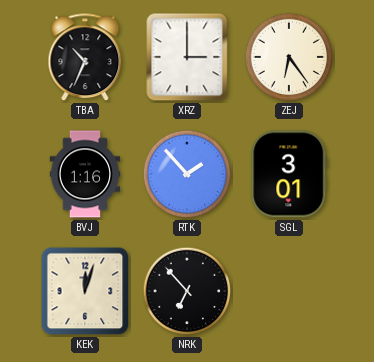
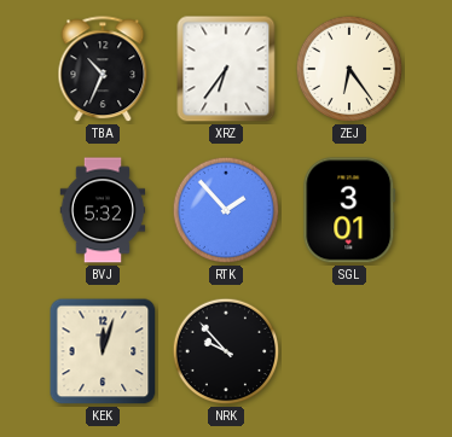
XRZ: 3:00 -> 6:36
BVJ: 1:16 -> 5:32
NRK: 6:53 -> 9:53
